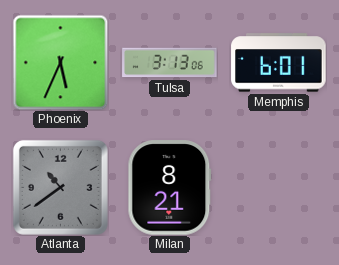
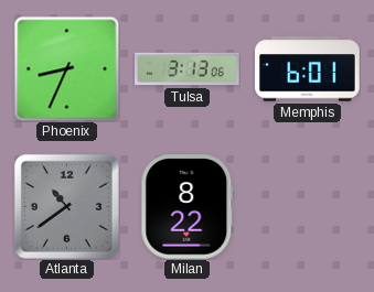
Phoenix: 5:34 -> 8:34
Milan: 8:21 -> 8:22
